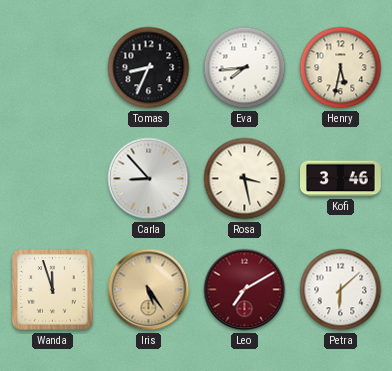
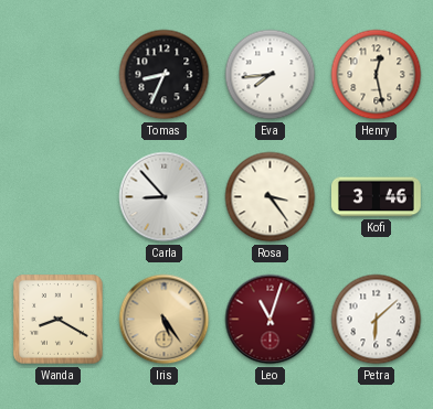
Henry: 5:32 -> 12:28
Rosa: 3:28 -> 3:24
Wanda: 11:57 -> 8:20
Leo: 7:10 -> 11:03
